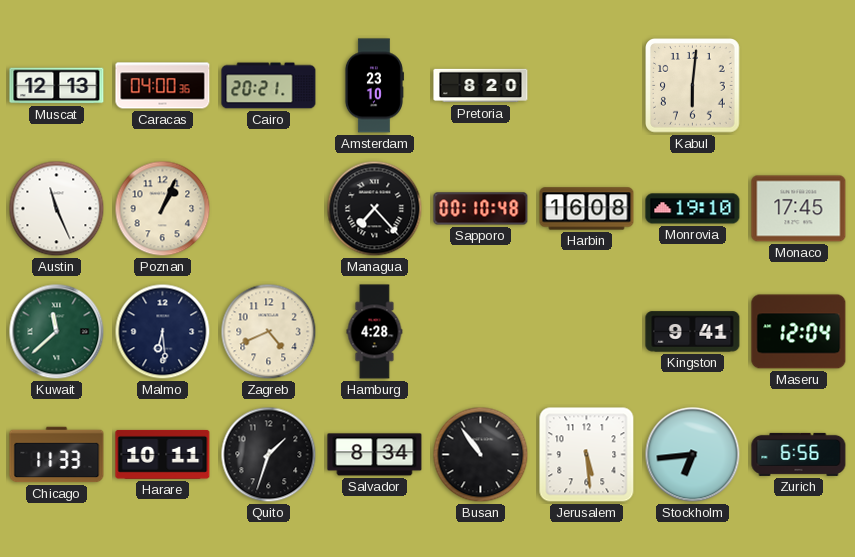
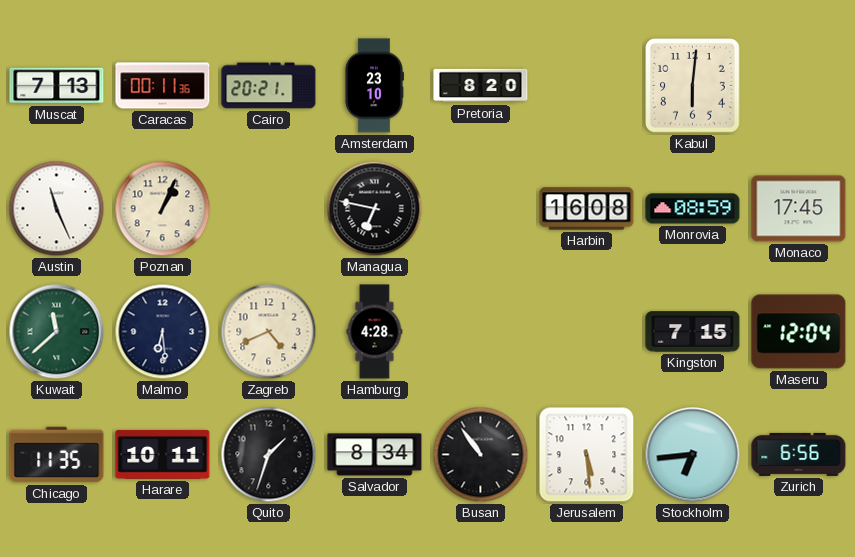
Muscat: 12:13 -> 7:13
Caracas: 04:00 -> 00:11
Managua: 7:23 -> 6:47
Sapporo: 00:10 -> none
Monrovia: 19:10 -> 08:59
Kingston: 9:41 -> 7:15
Chicago: 11:33 -> 11:35
